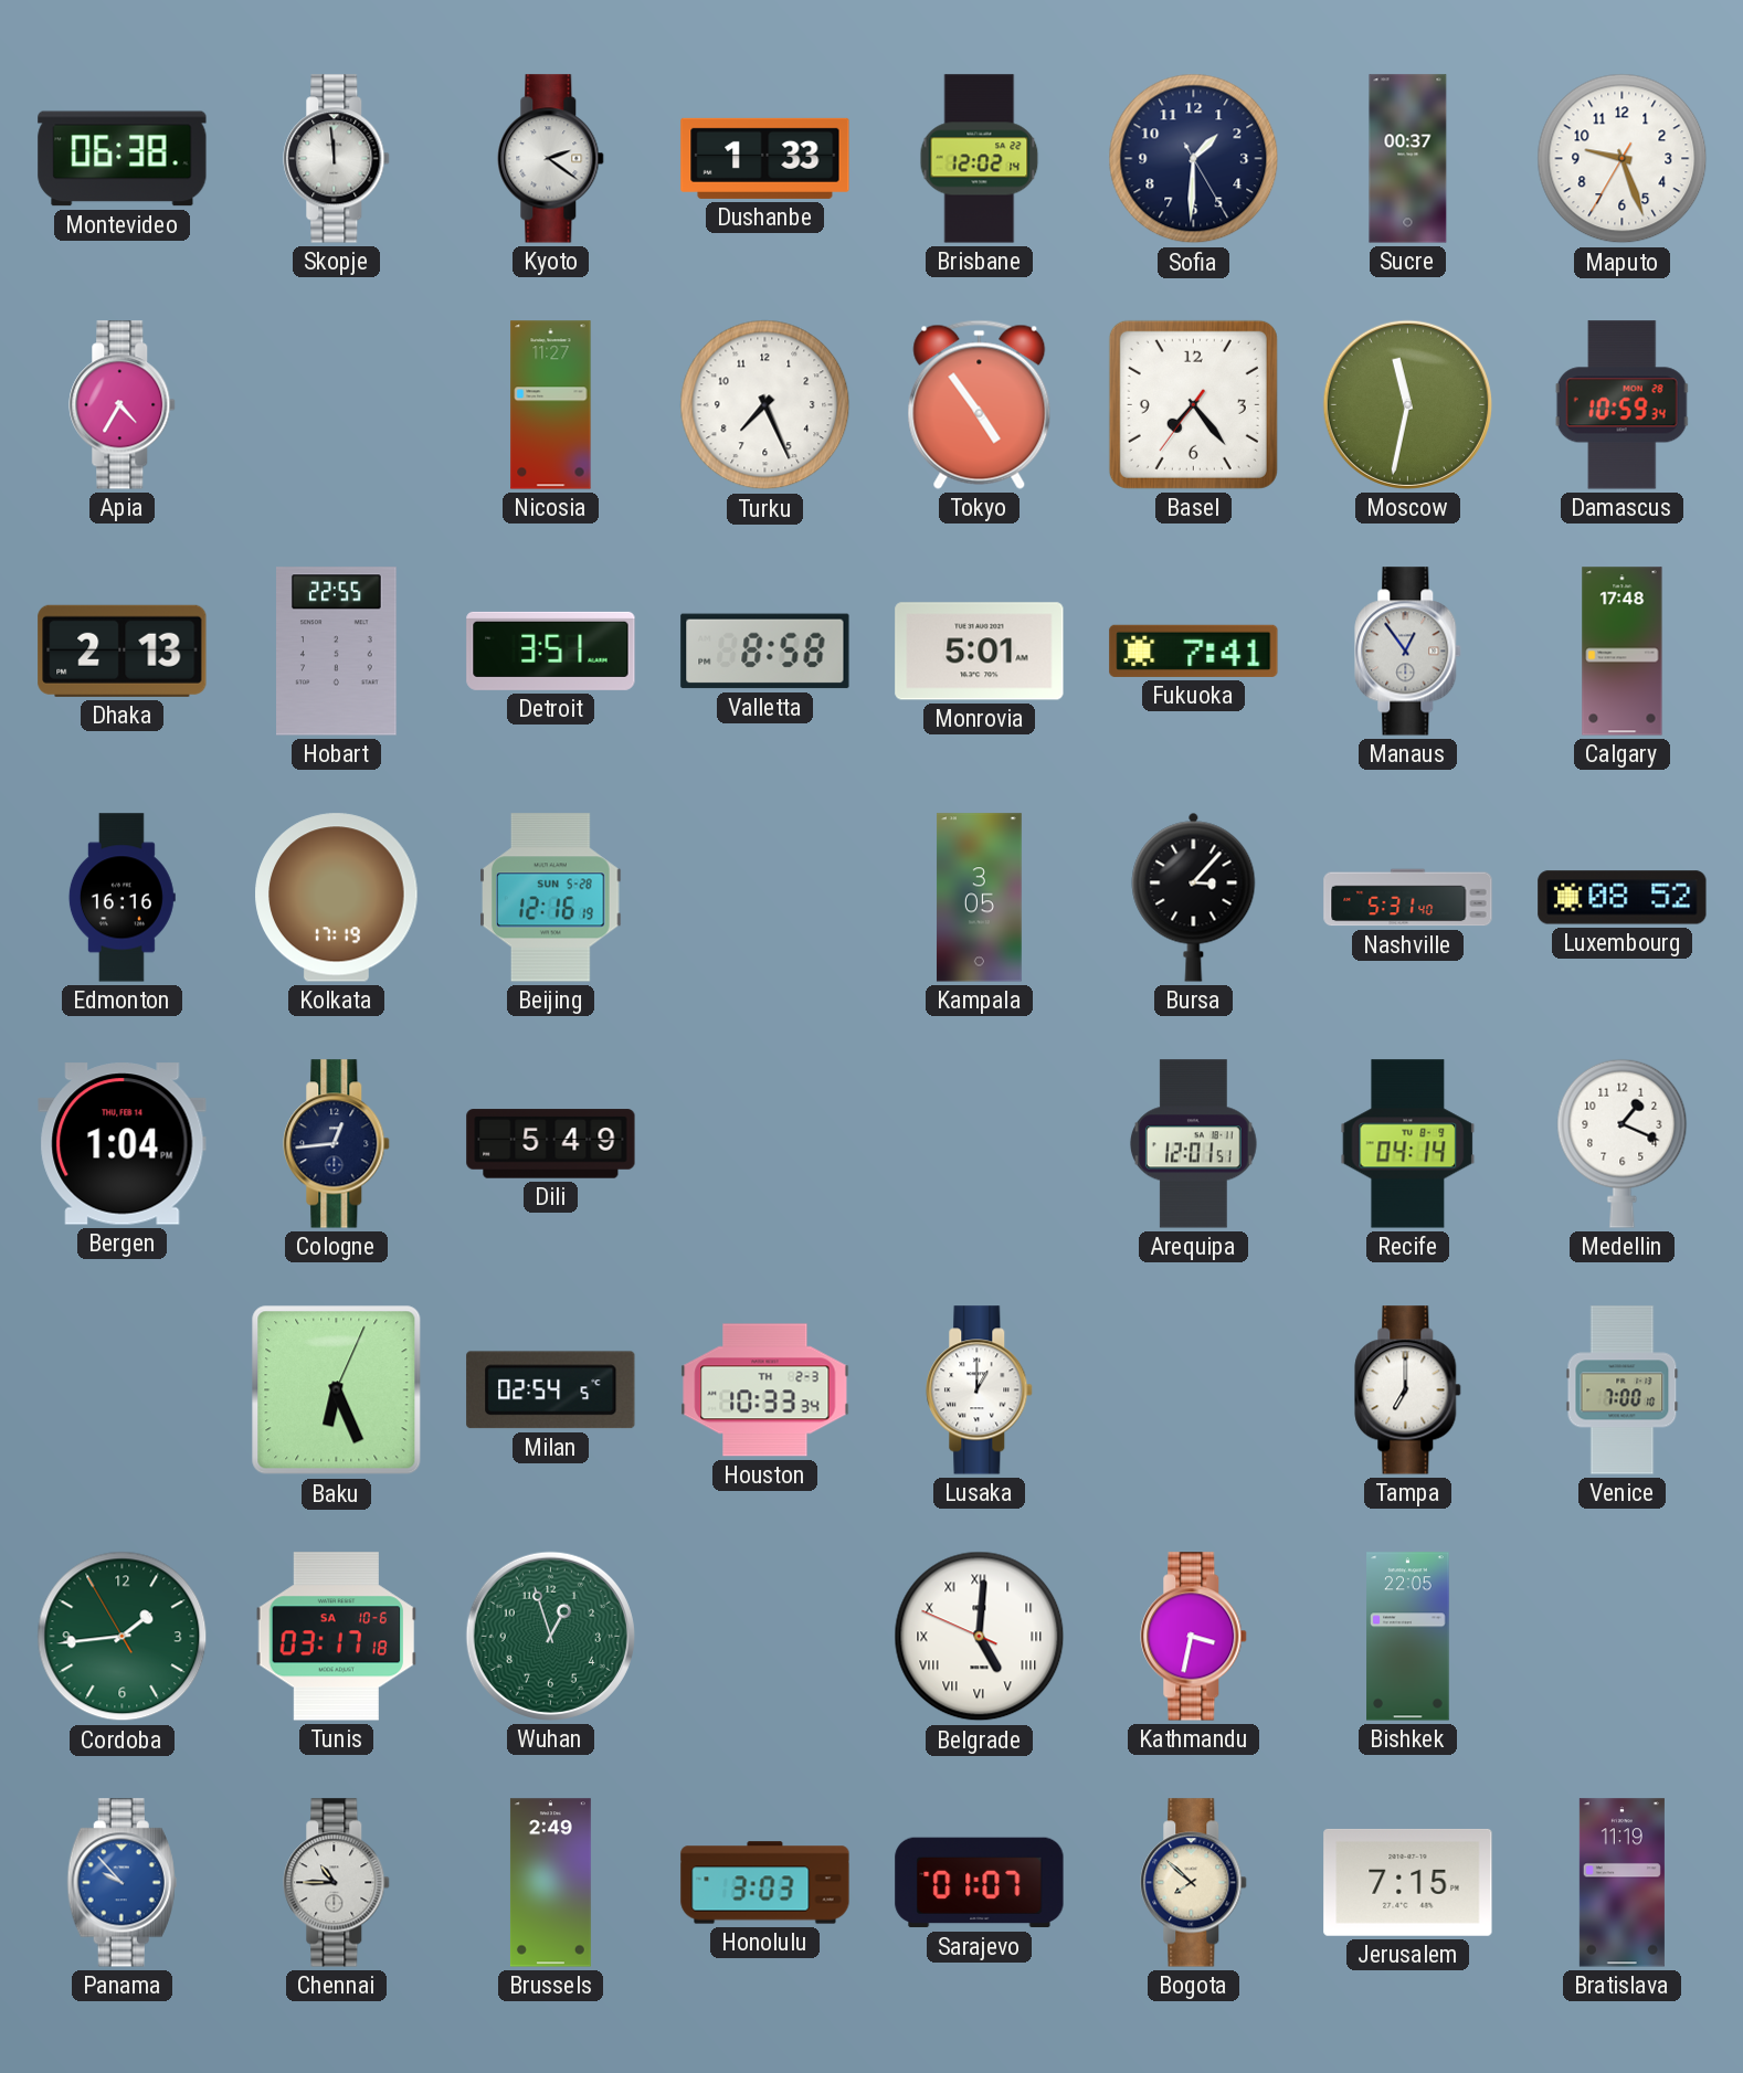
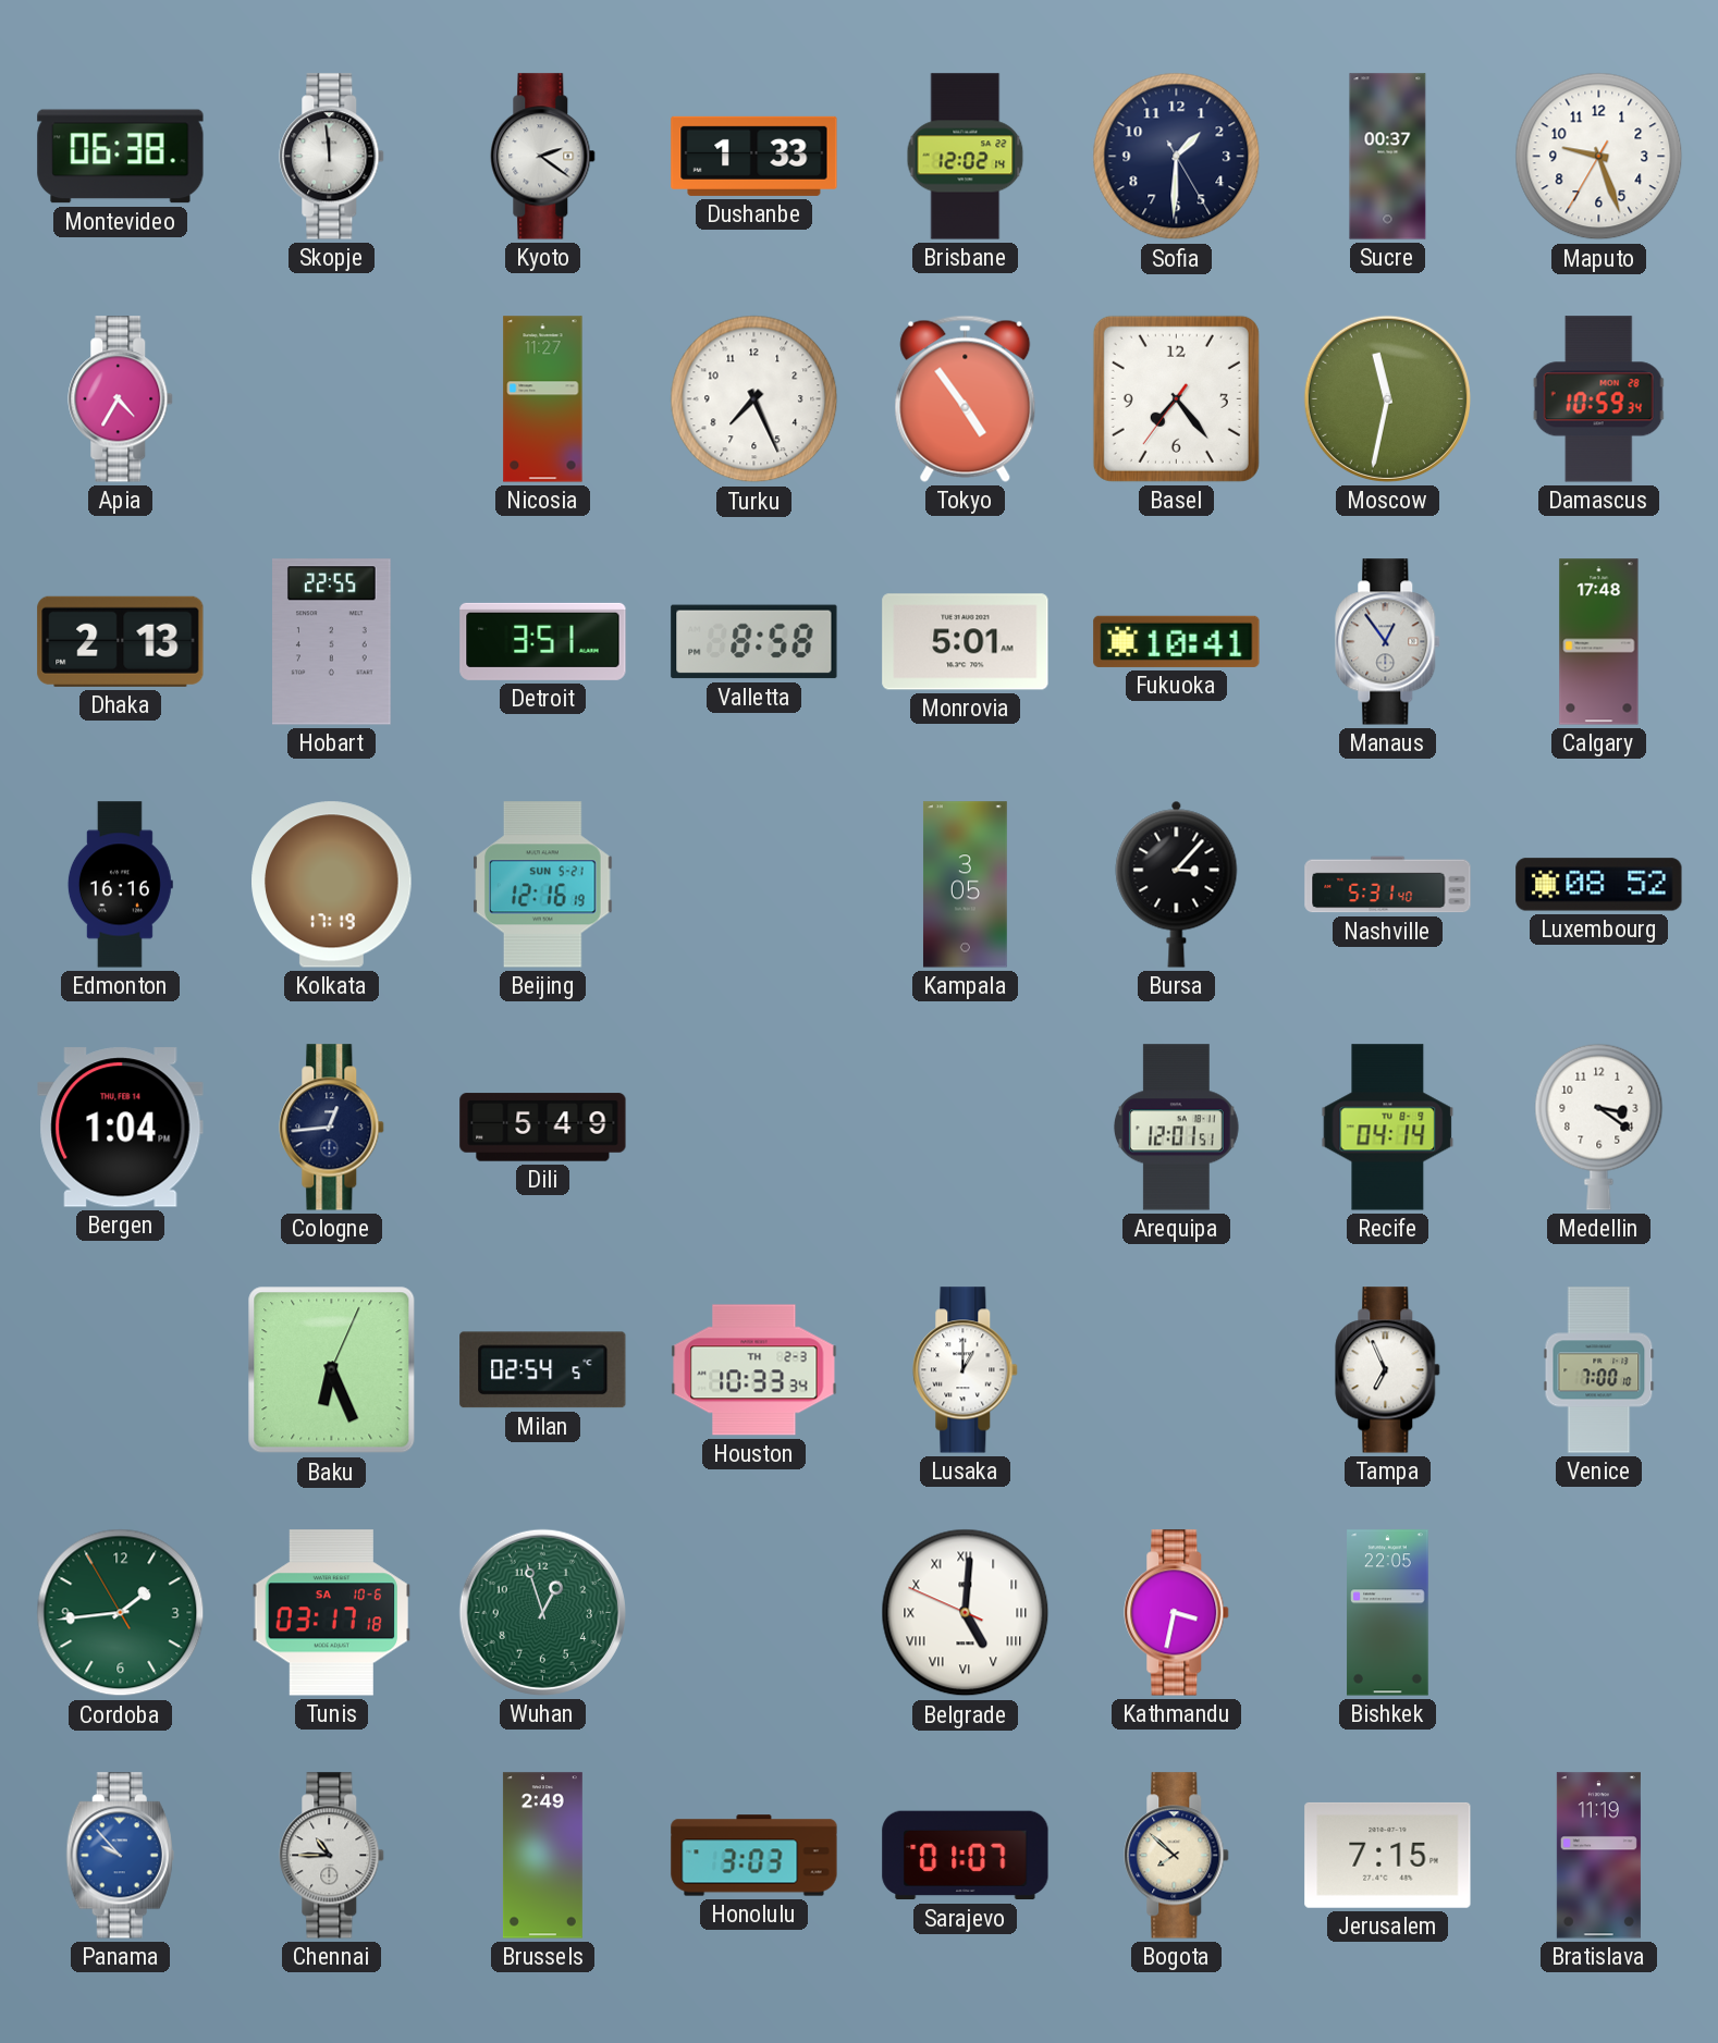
Fukuoka: 7:41 -> 10:41
Beijing date: SUN 5-28 -> SUN 5-21
Medellin: 1:19 -> 3:21
Tampa: 7:00 -> 6:56
